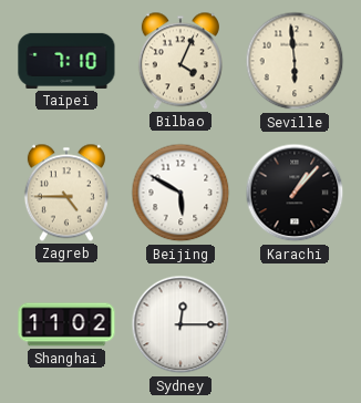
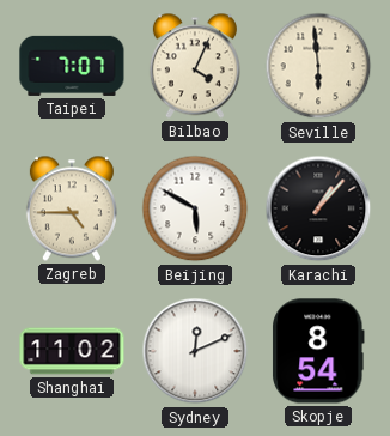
Taipei: 7:10 -> 7:07
Sydney: 12:15 -> 12:11
Skopje: none -> 8:54
